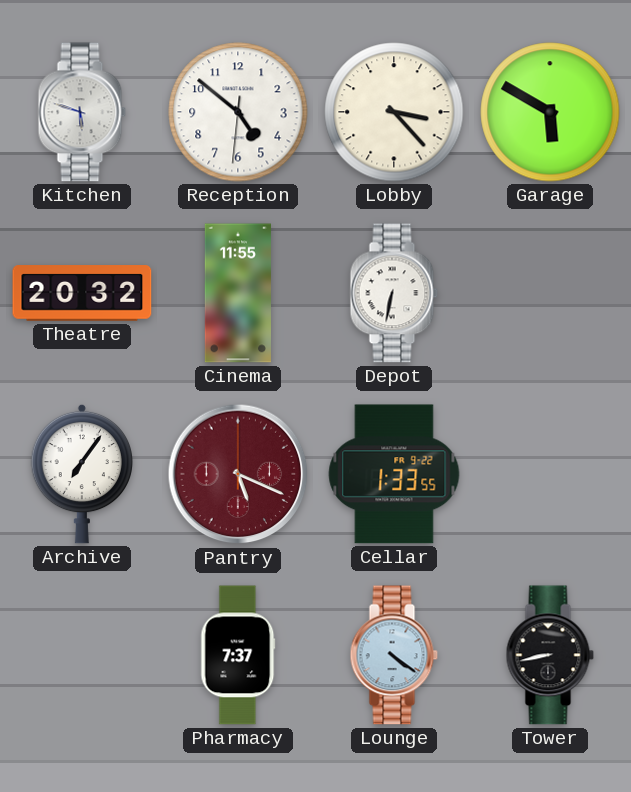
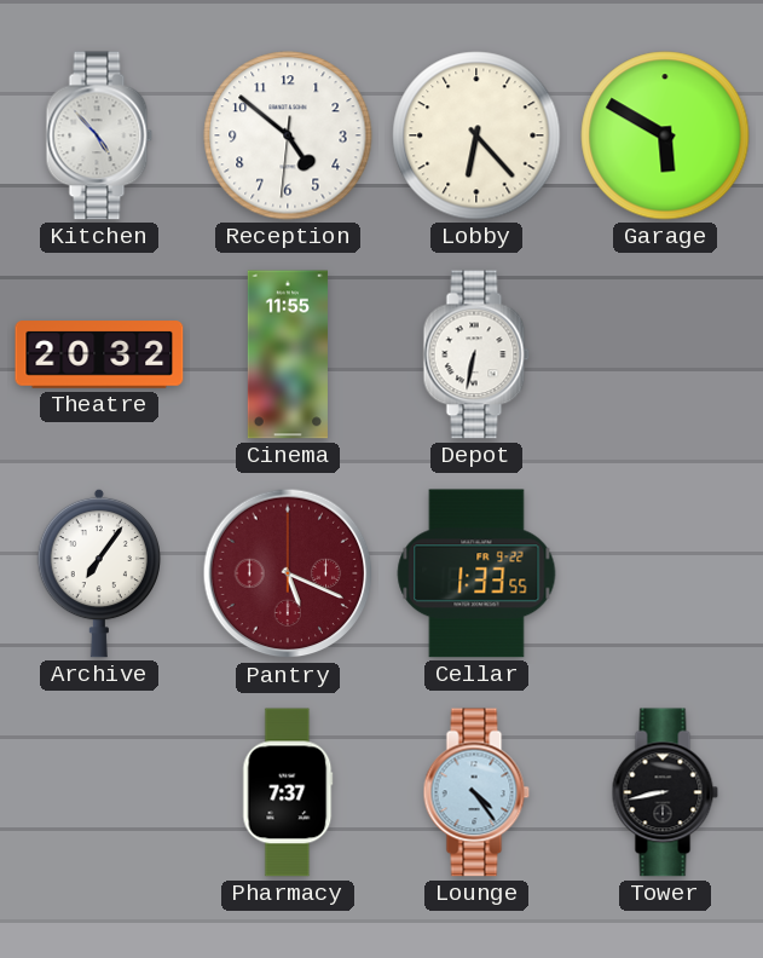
Kitchen: 5:48 -> 4:53
Lobby: 3:23 -> 6:23
Lounge: 4:21 -> 4:24
